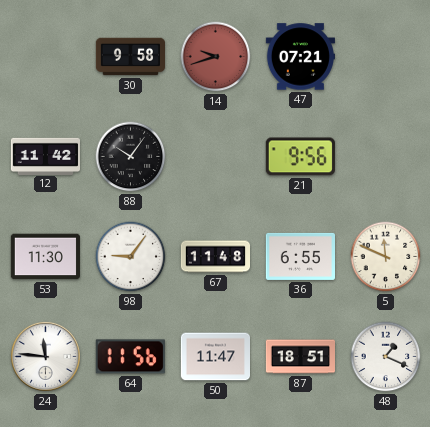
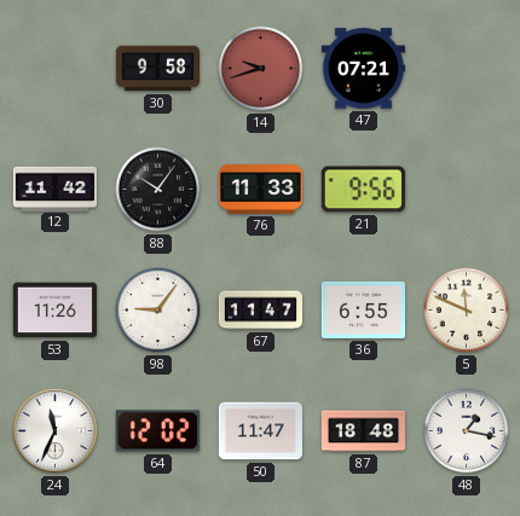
76: none -> 11:33
53: 11:30 -> 11:26
67: 11:48 -> 11:47
24: 11:46 -> 11:34
64: 11:56 -> 12:02
87: 18:51 -> 18:48
48: 1:19 -> 1:17
